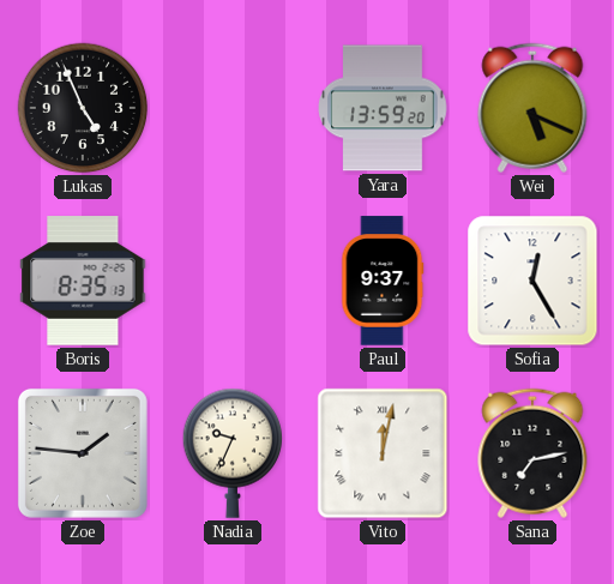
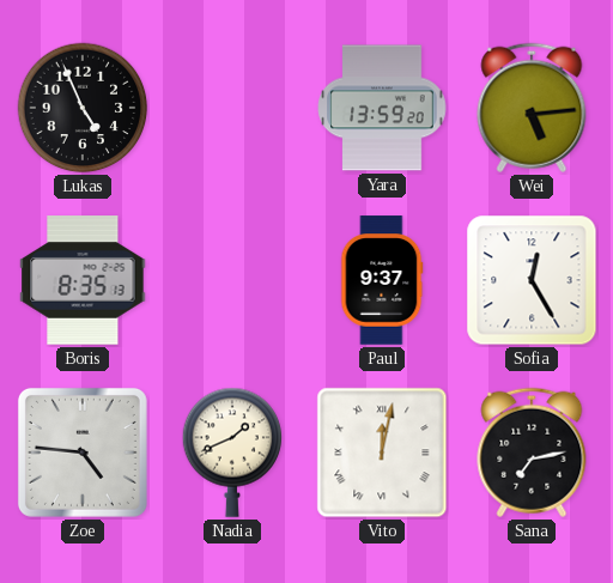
Wei: 5:19 -> 5:14
Zoe: 1:46 -> 4:46
Nadia: 9:34 -> 1:41
